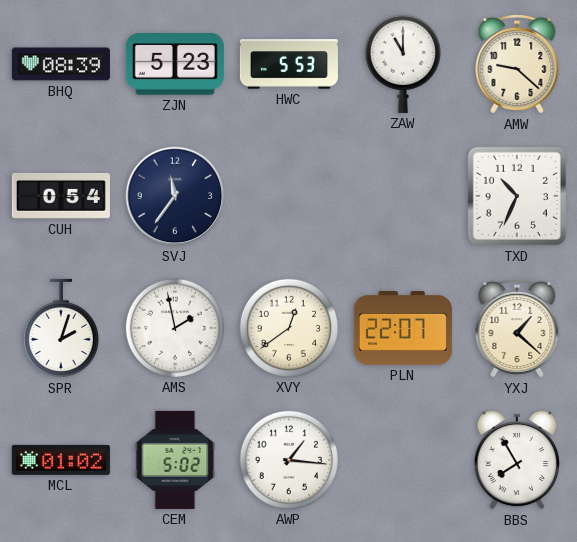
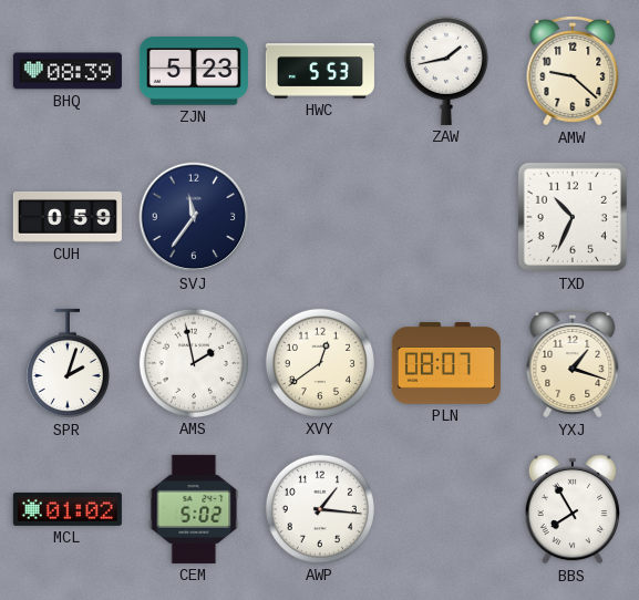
ZAW: 11:00 -> 1:43
CUH: 0:54 -> 0:59
PLN: 22:07 -> 08:07
YXJ: 1:22 -> 1:18
